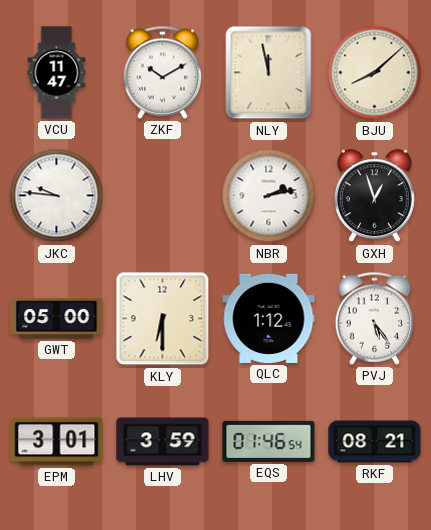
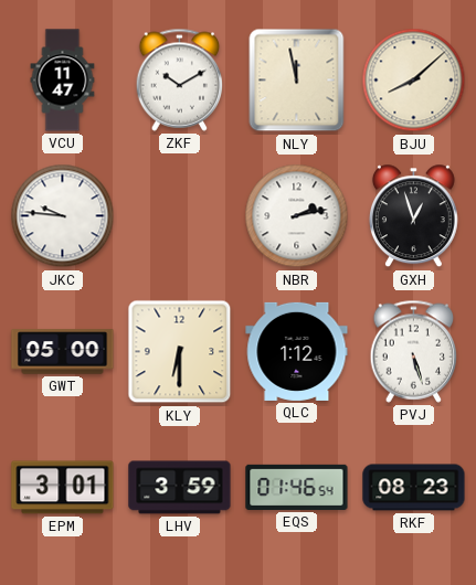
PVJ: 5:24 -> 5:27
RKF: 08:21 -> 08:23
